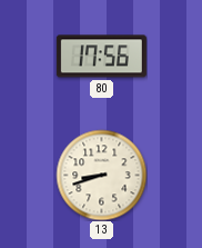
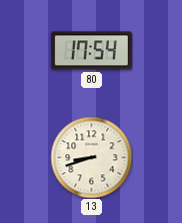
80: 17:56 -> 17:54
